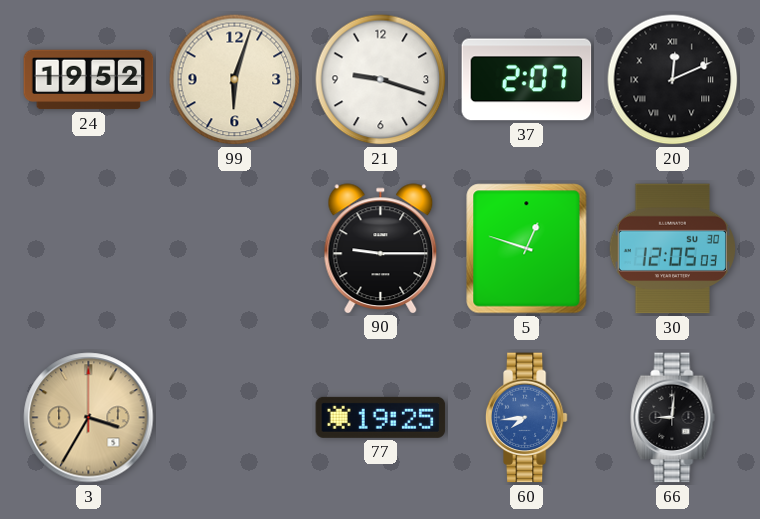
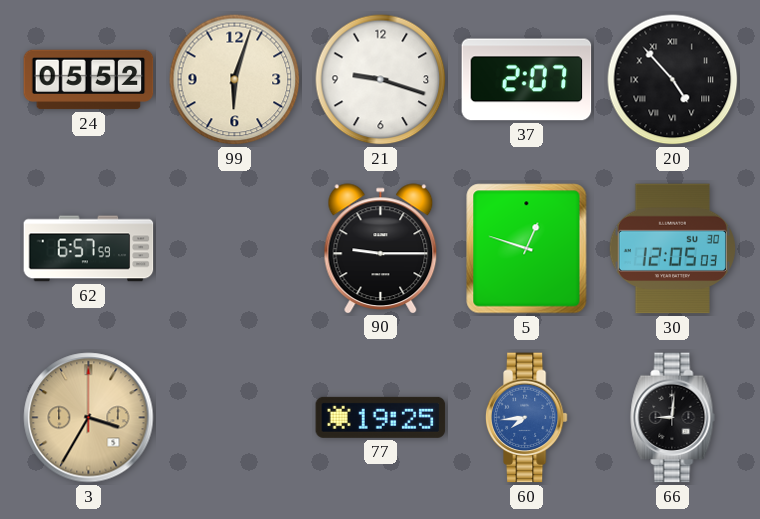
24: 19:52 -> 05:52
20: 12:11 -> 4:53
62: none -> 6:57
